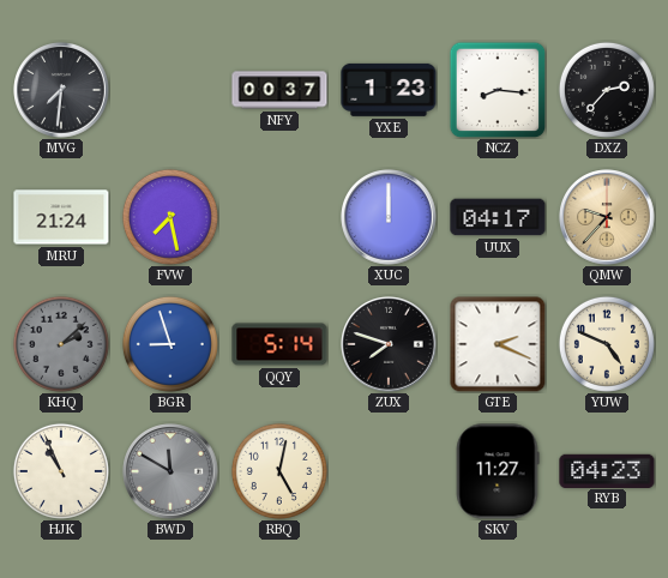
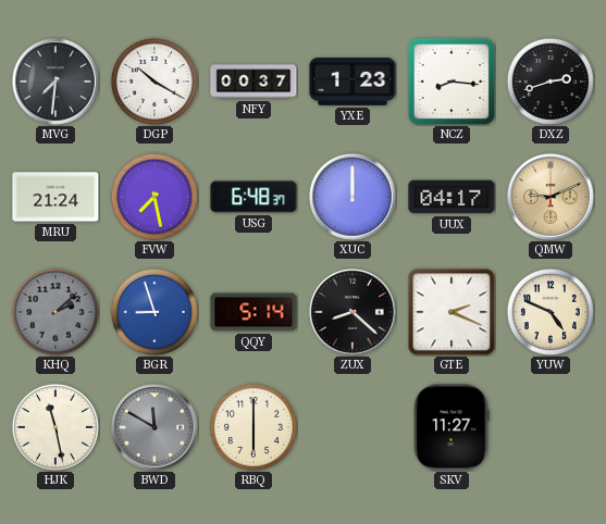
DGP: none -> 10:20
DXZ: 2:37 -> 2:42
USG: none -> 6:48
QMW: 9:37 -> 9:11
ZUX: 7:48 -> 8:22
HJK: 10:56 -> 11:28
RBQ: 5:02 -> 6:00
RYB: 04:23 -> none
